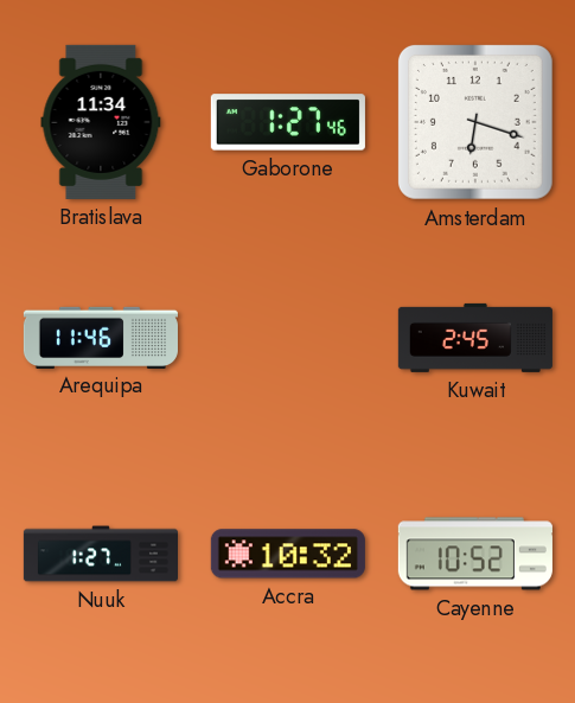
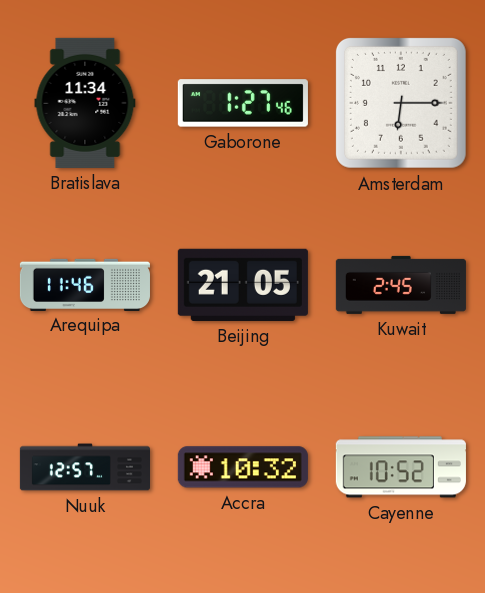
Amsterdam: 6:18 -> 6:15
Beijing: none -> 21:05
Nuuk: 1:27 -> 12:57
